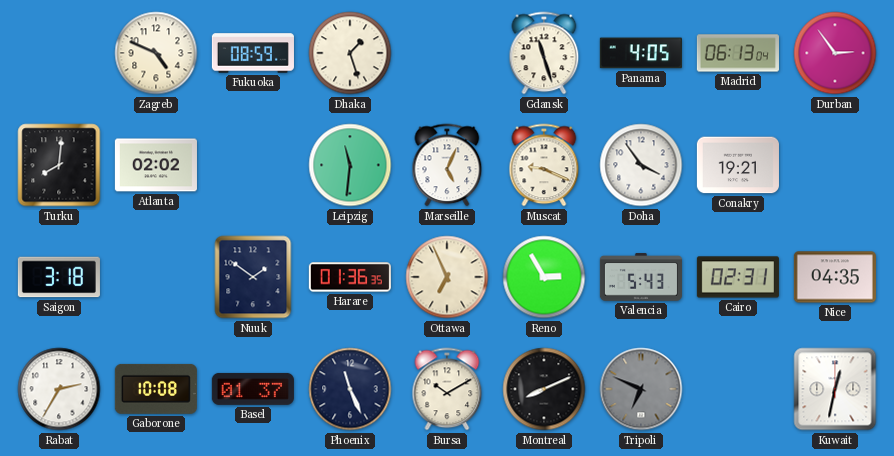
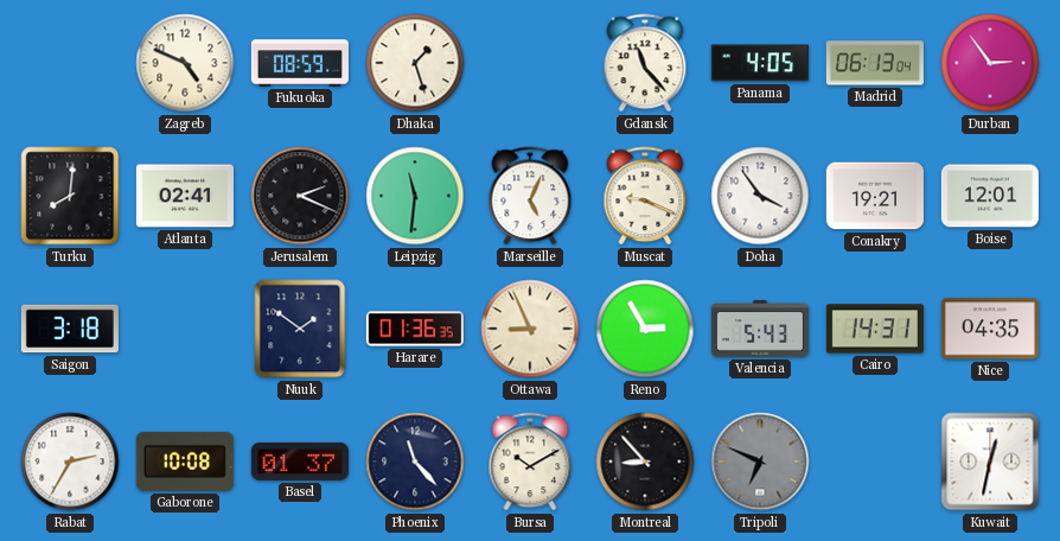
Gdansk: 11:27 -> 11:23
Atlanta: 02:02 -> 02:41
Jerusalem: none -> 2:19
Boise: none -> 12:01
Ottawa: 6:56 -> 8:56
Cairo: 02:31 -> 14:31
Phoenix: 11:26 -> 11:23
Montreal: 8:11 -> 8:53
